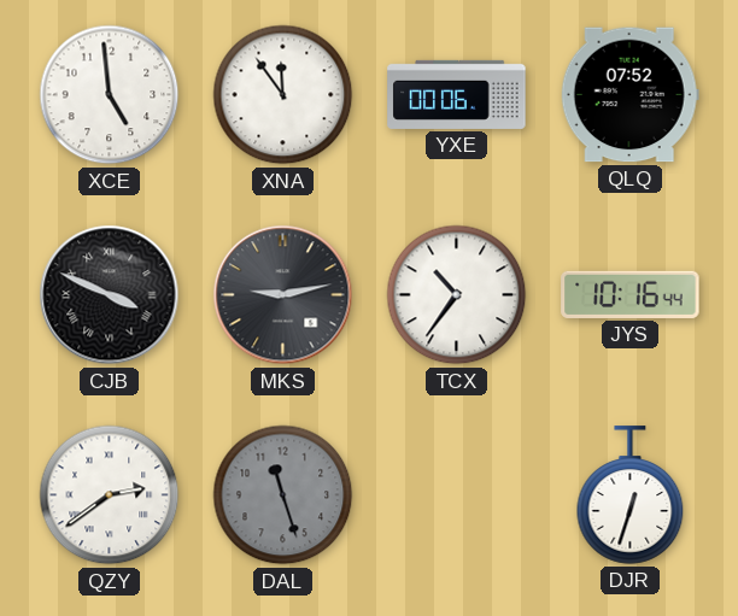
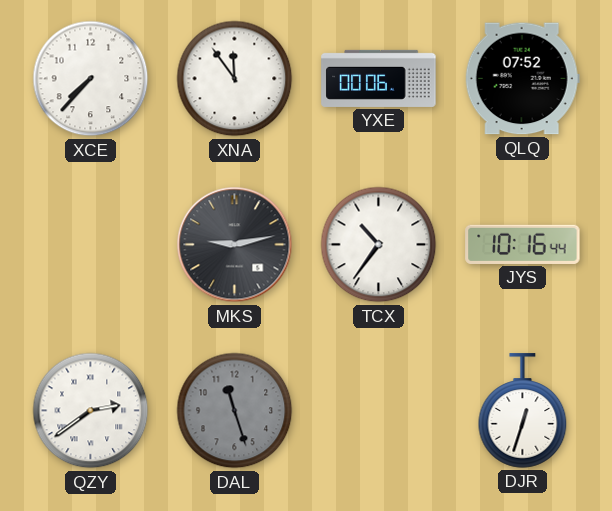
XCE: 4:59 -> 7:37
CJB: 3:49 -> none
